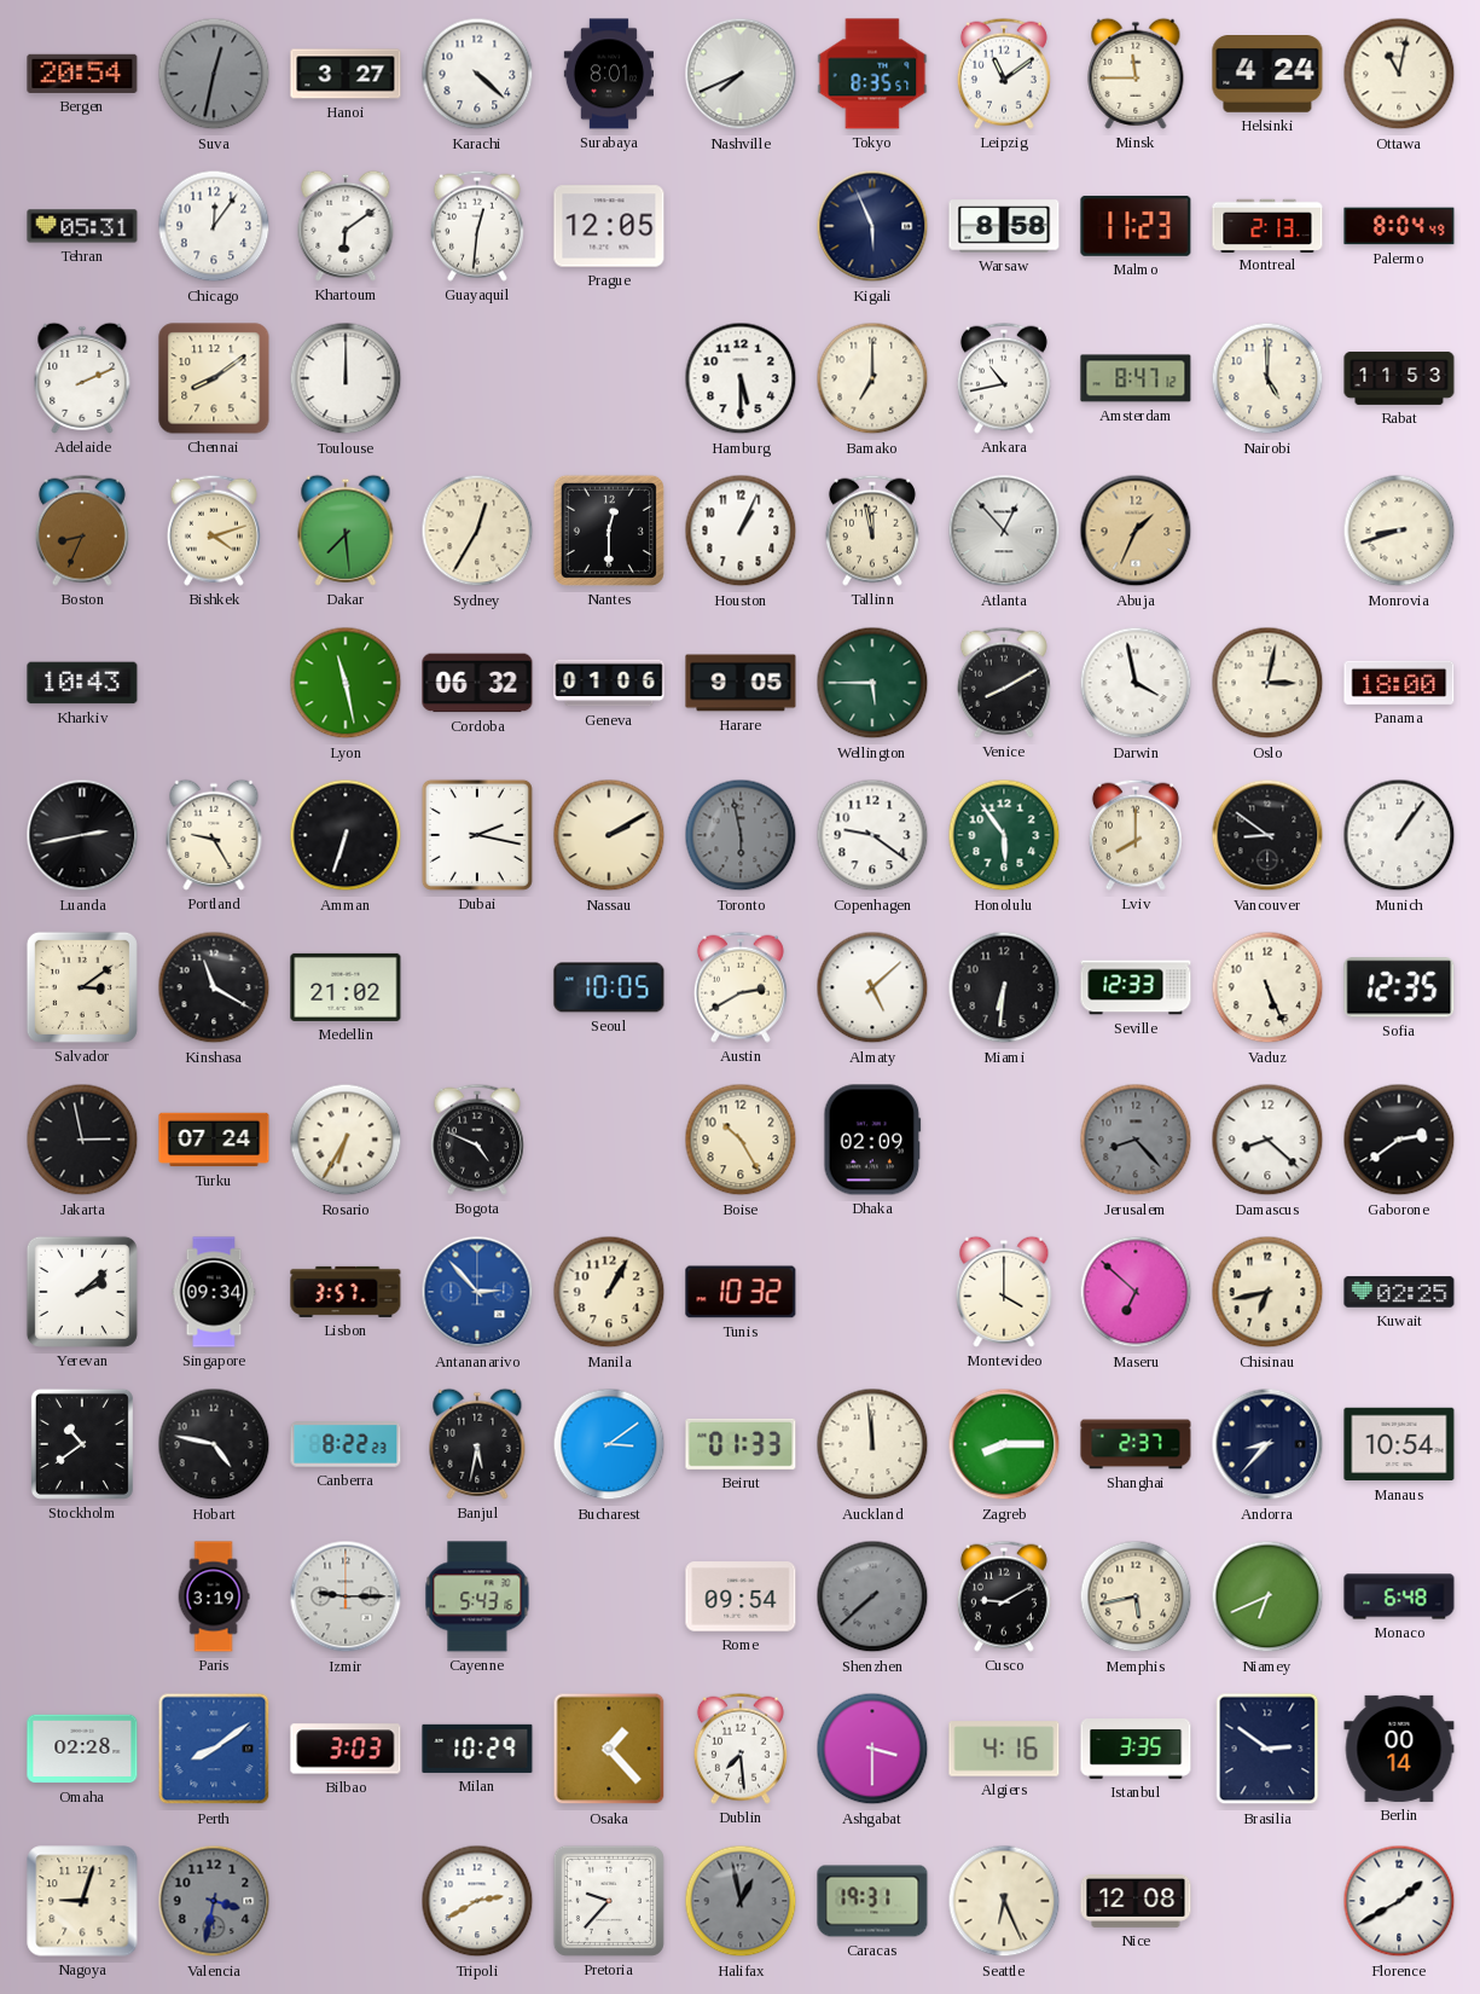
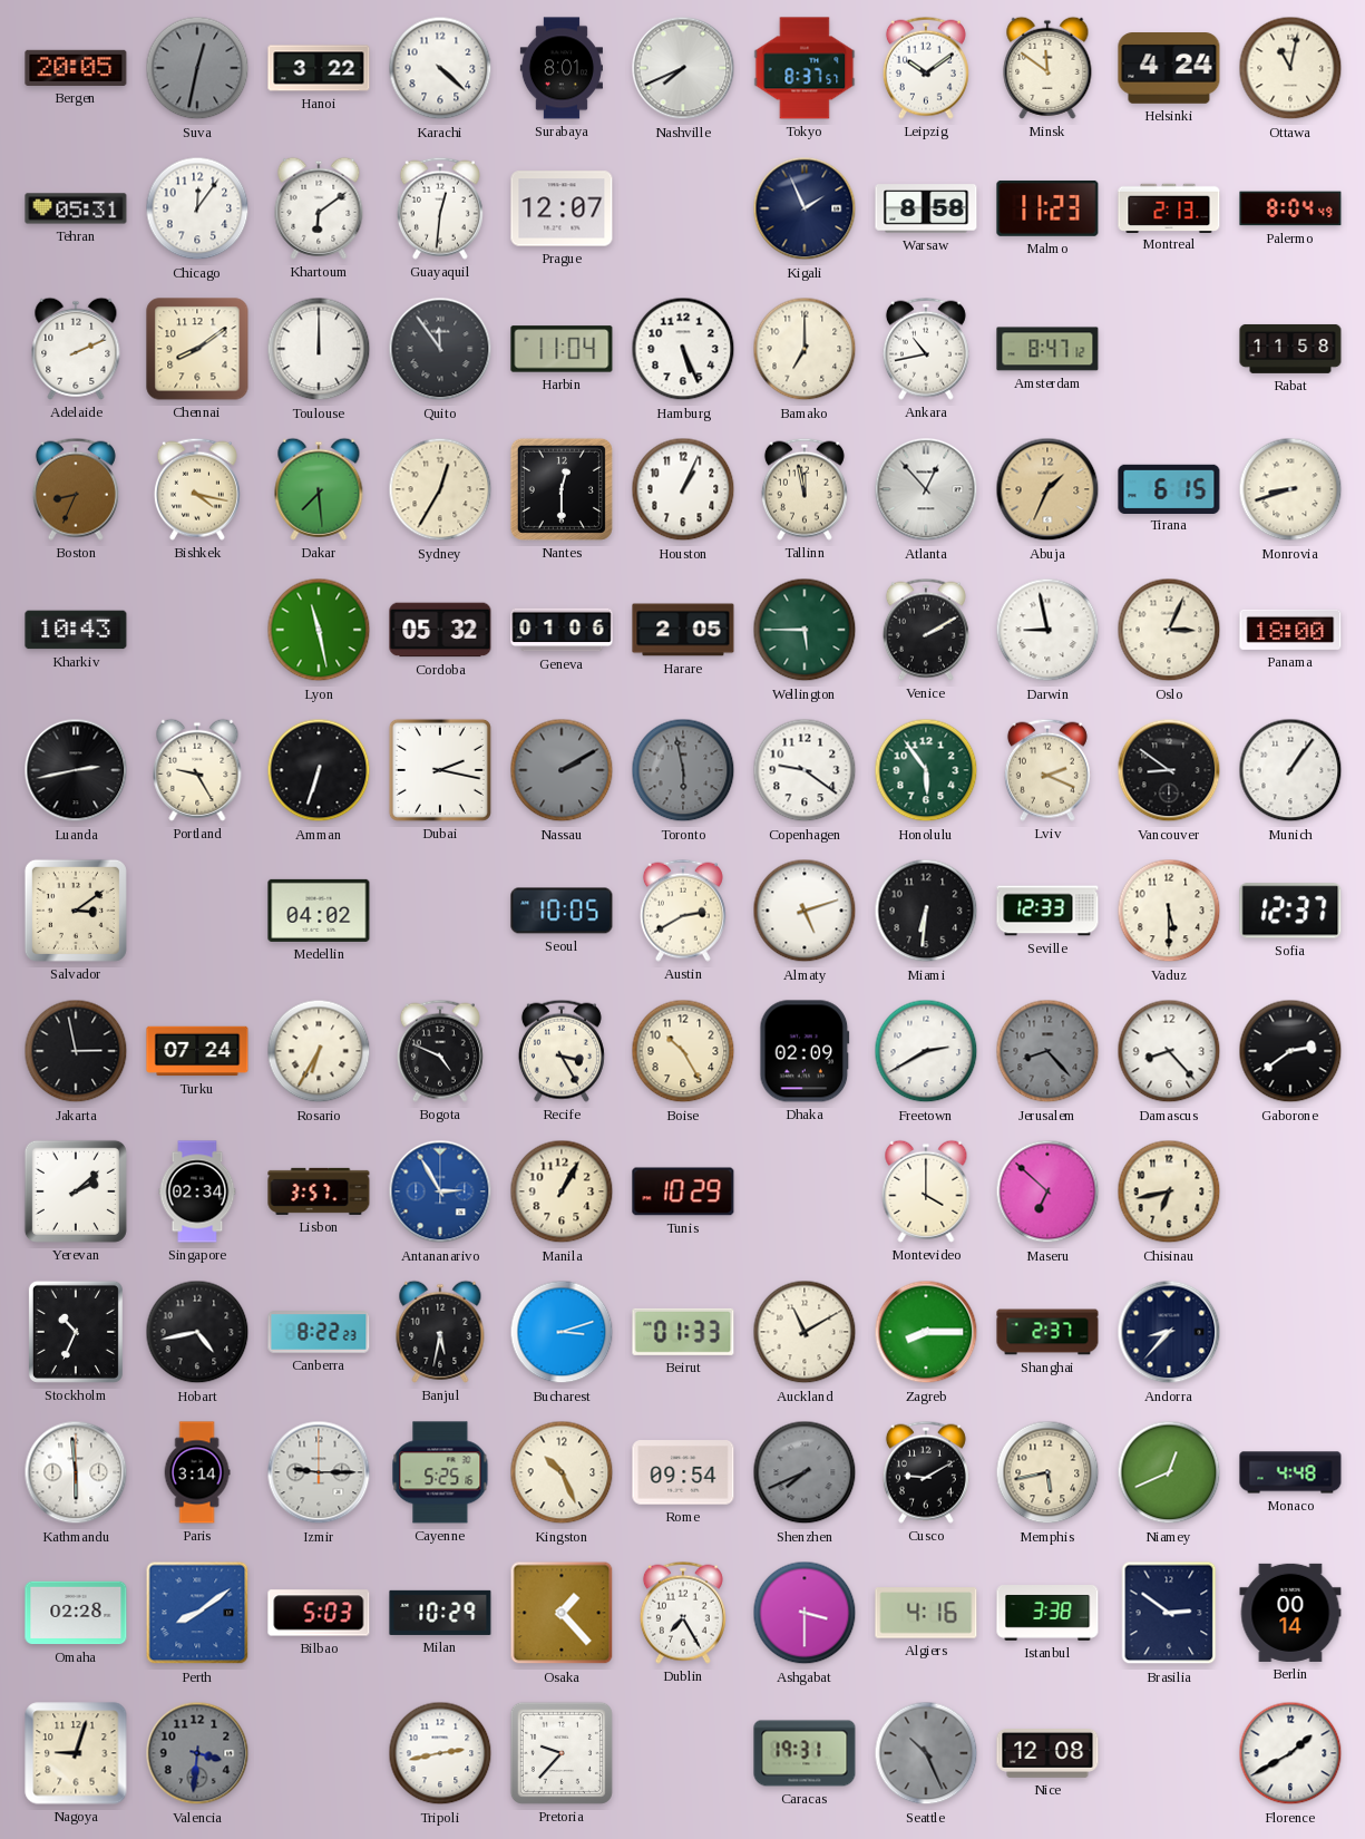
Bergen: 20:54 -> 20:05
Hanoi: 3:27 -> 3:22
Tokyo: 8:35 -> 8:37
Leipzig: 11:09 -> 10:09
Minsk: 11:45 -> 11:51
Prague: 12:05 -> 12:07
Kigali: 5:56 -> 1:56
Quito: none -> 11:54
Harbin: none -> 11:04
Hamburg: 5:30 -> 5:26
Nairobi: 5:00 -> none
Rabat: 11:53 -> 11:58
Bishkek: 4:12 -> 4:17
Tirana: none -> 6:15
Cordoba: 06:32 -> 05:32
Harare: 9:05 -> 2:05
Venice: 8:10 -> 2:10
Darwin: 3:58 -> 8:58
Oslo: 3:02 -> 3:04
Nassau dial: cream -> grey
Lviv: 8:00 -> 2:19
Kinshasa: 11:20 -> none
Medellin: 21:02 -> 04:02
Almaty: 5:08 -> 5:12
Vaduz: 5:26 -> 5:30
Sofia: 12:35 -> 12:37
Recife: none -> 3:25
Freetown: none -> 2:40
Damascus: 8:22 -> 8:23
Singapore: 09:34 -> 02:34
Antananarivo: 2:53 -> 2:55
Tunis: 10:32 -> 10:29
Kuwait: 02:25 -> none
Stockholm: 10:39 -> 10:34
Hobart: 4:47 -> 4:43
Bucharest: 3:09 -> 3:12
Auckland: 11:59 -> 11:10
Manaus: 10:54 -> none
Kathmandu: none -> 5:59
Paris: 3:19 -> 3:14
Cayenne: 5:43 -> 5:25
Kingston: none -> 10:26
Shenzhen: 7:38 -> 7:41
Niamey: 6:41 -> 12:41
Monaco: 6:48 -> 4:48
Bilbao: 3:03 -> 5:03
Dublin: 7:29 -> 7:25
Istanbul: 3:35 -> 3:38
Valencia: 3:32 -> 3:31
Tripoli: 2:40 -> 2:43
Halifax: 12:58 -> none
Seattle: 6:26 -> 10:26
Seattle dial: cream -> grey
